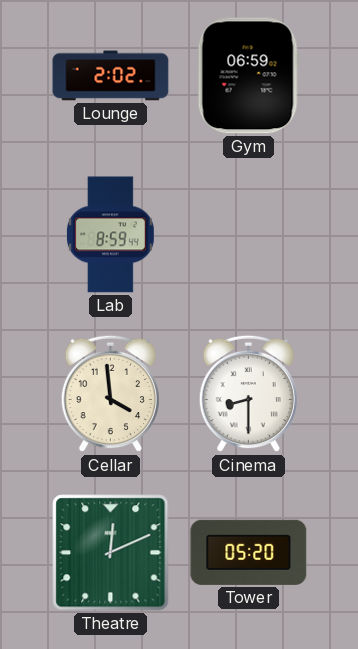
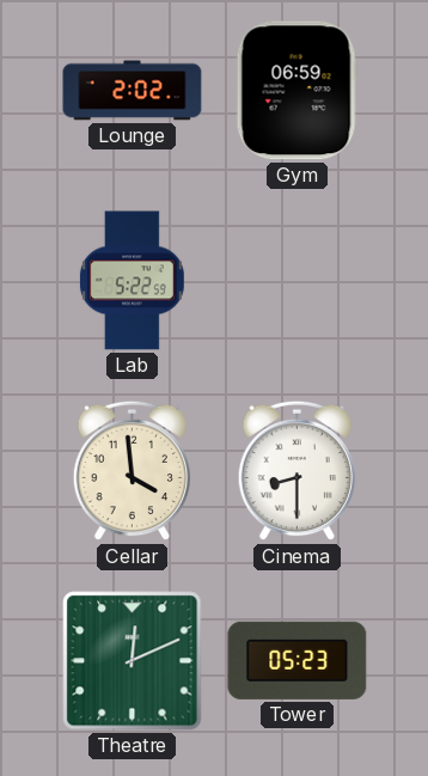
Lab: 8:59 -> 5:22
Tower: 05:20 -> 05:23
